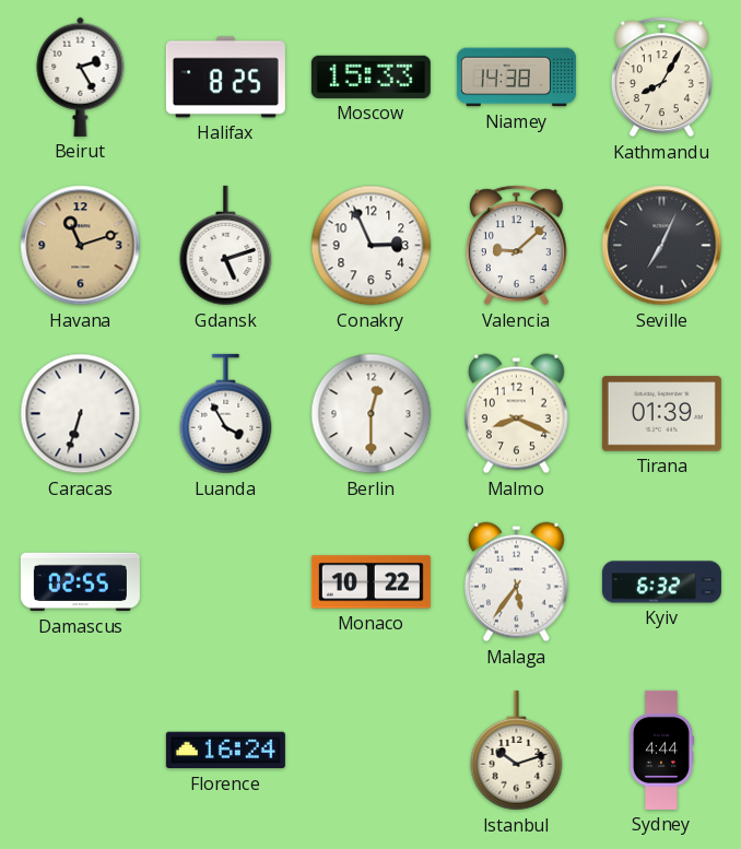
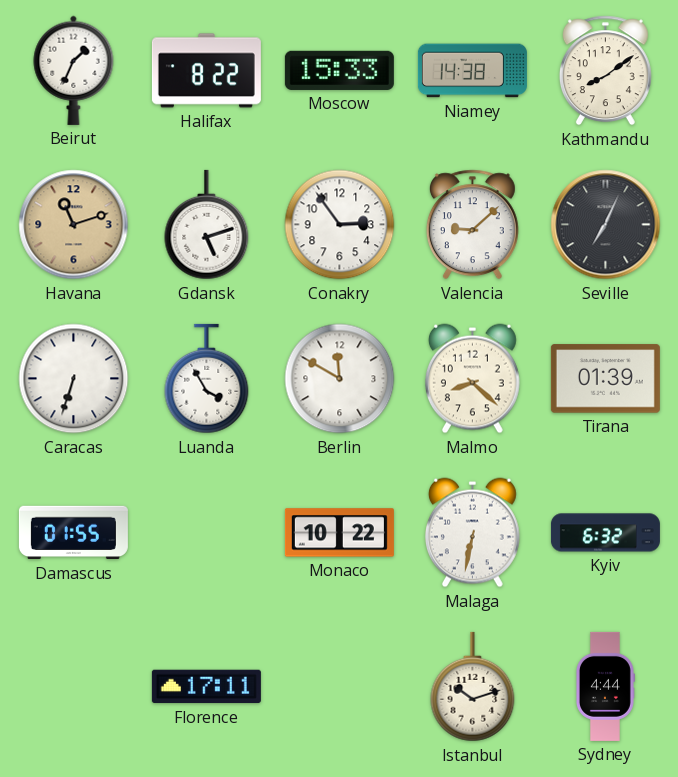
Beirut: 2:25 -> 1:34
Halifax: 8:25 -> 8:22
Kathmandu: 8:05 -> 8:09
Conakry: 2:56 -> 2:54
Berlin: 12:30 -> 11:50
Malmo: 8:19 -> 8:22
Damascus: 02:55 -> 01:55
Malaga: 5:36 -> 6:32
Florence: 16:24 -> 17:11
